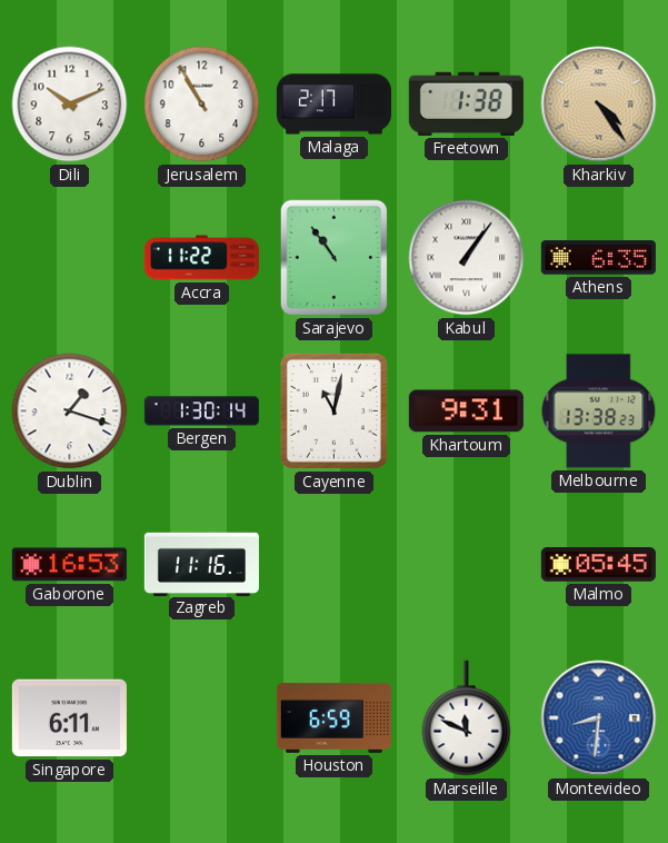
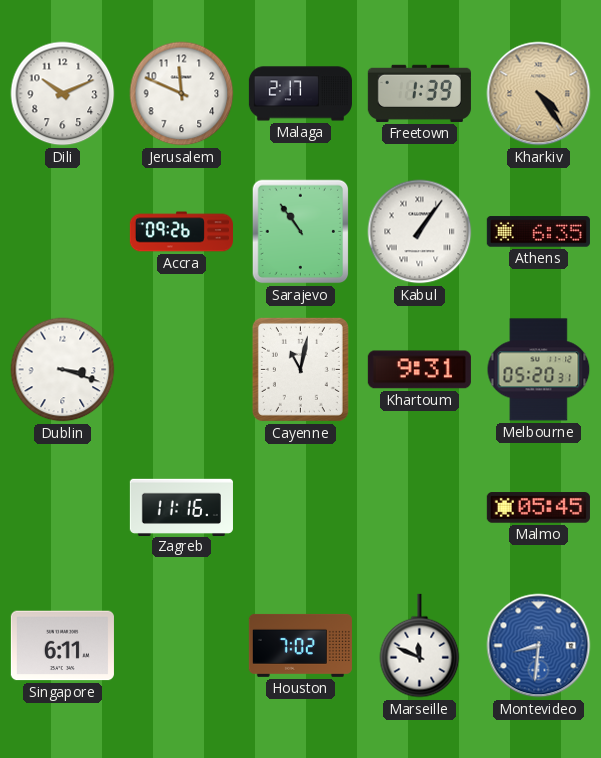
Jerusalem: 10:55 -> 11:49
Freetown: 1:38 -> 1:39
Accra: 11:22 -> 09:26
Dublin: 1:18 -> 3:18
Bergen: 1:30 -> none
Melbourne: 13:38 -> 05:20
Gaborone: 16:53 -> none
Houston: 6:59 -> 7:02
